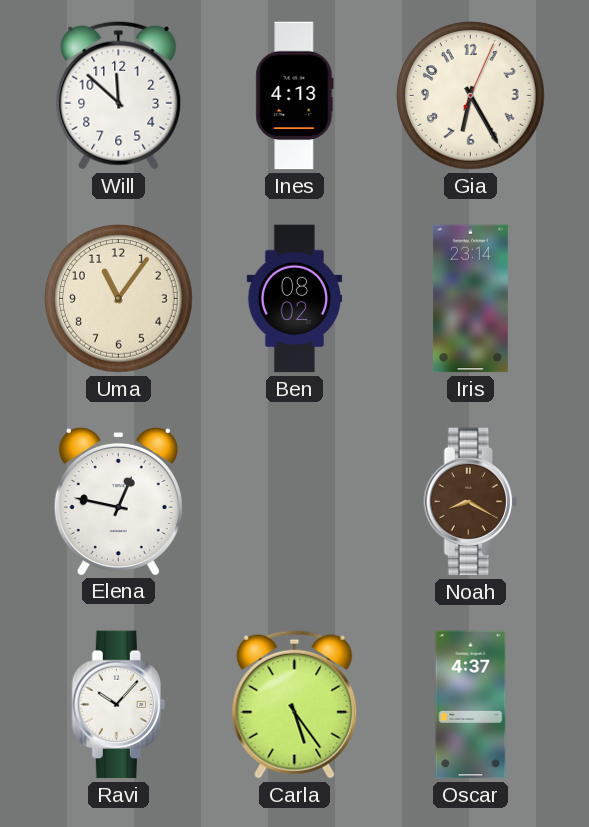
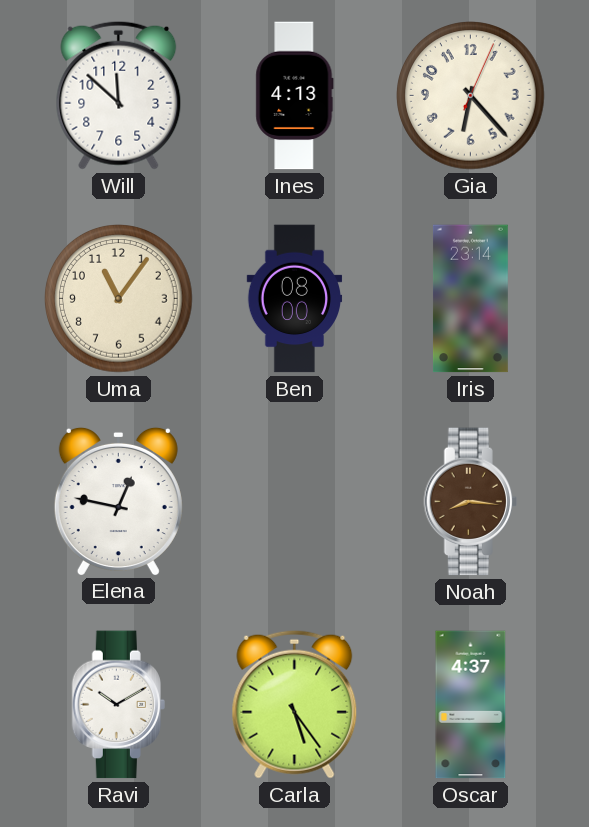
Gia: 6:25 -> 6:23
Ben: 08:02 -> 08:00
Noah: 8:20 -> 8:16
Ravi: 10:07 -> 10:10
